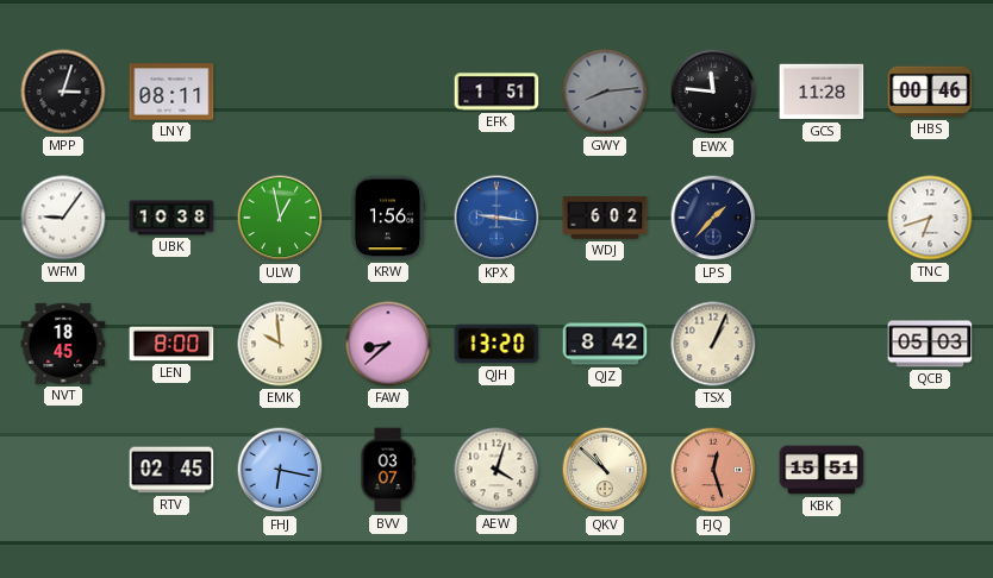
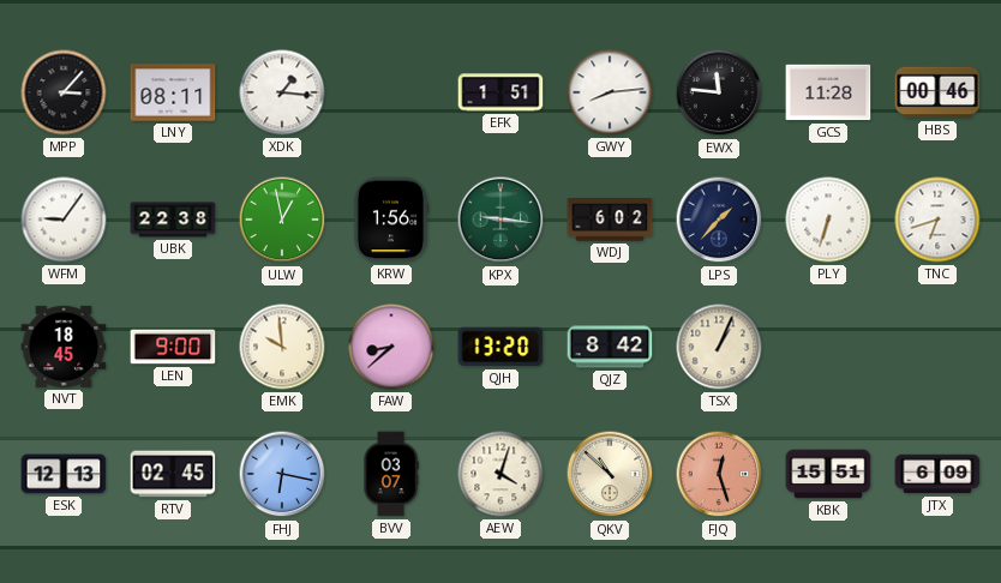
MPP: 3:03 -> 3:07
XDK: none -> 1:16
GWY dial: grey -> white
UBK: 10:38 -> 22:38
KPX dial: blue -> green
PLY: none -> 6:33
LEN: 8:00 -> 9:00
QCB: 05:03 -> none
ESK: none -> 12:13
JTX: none -> 6:09
